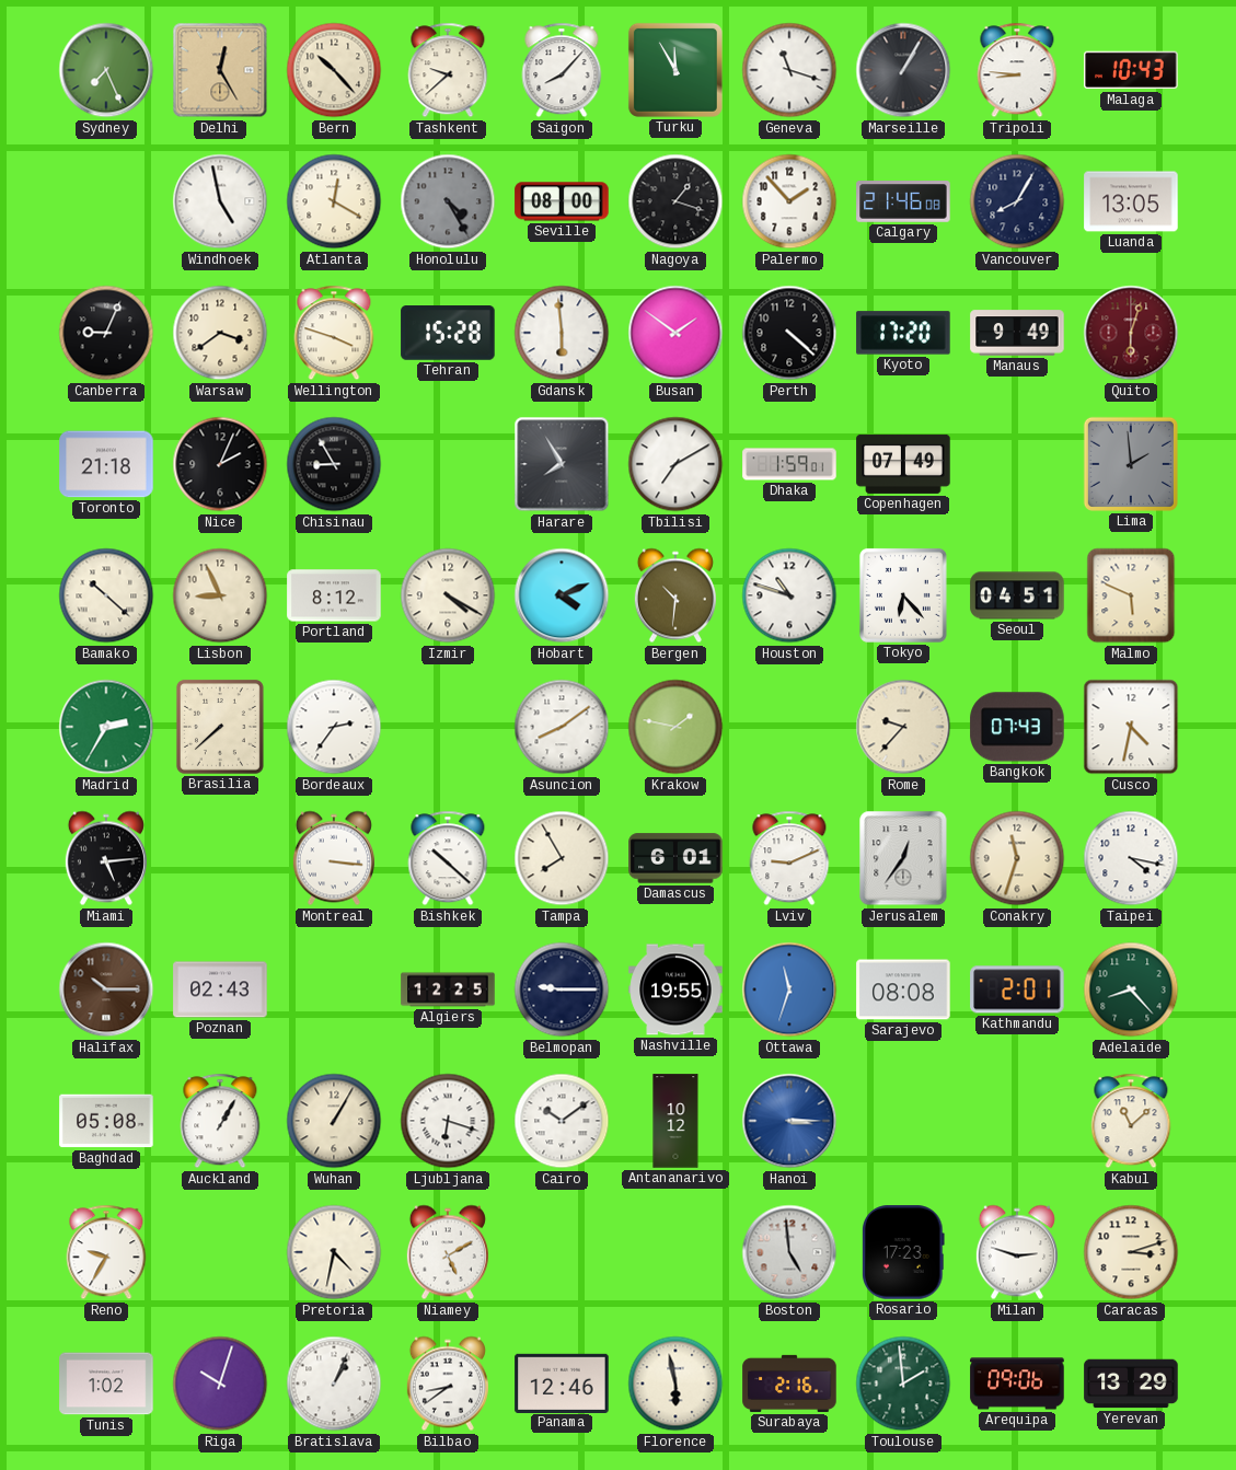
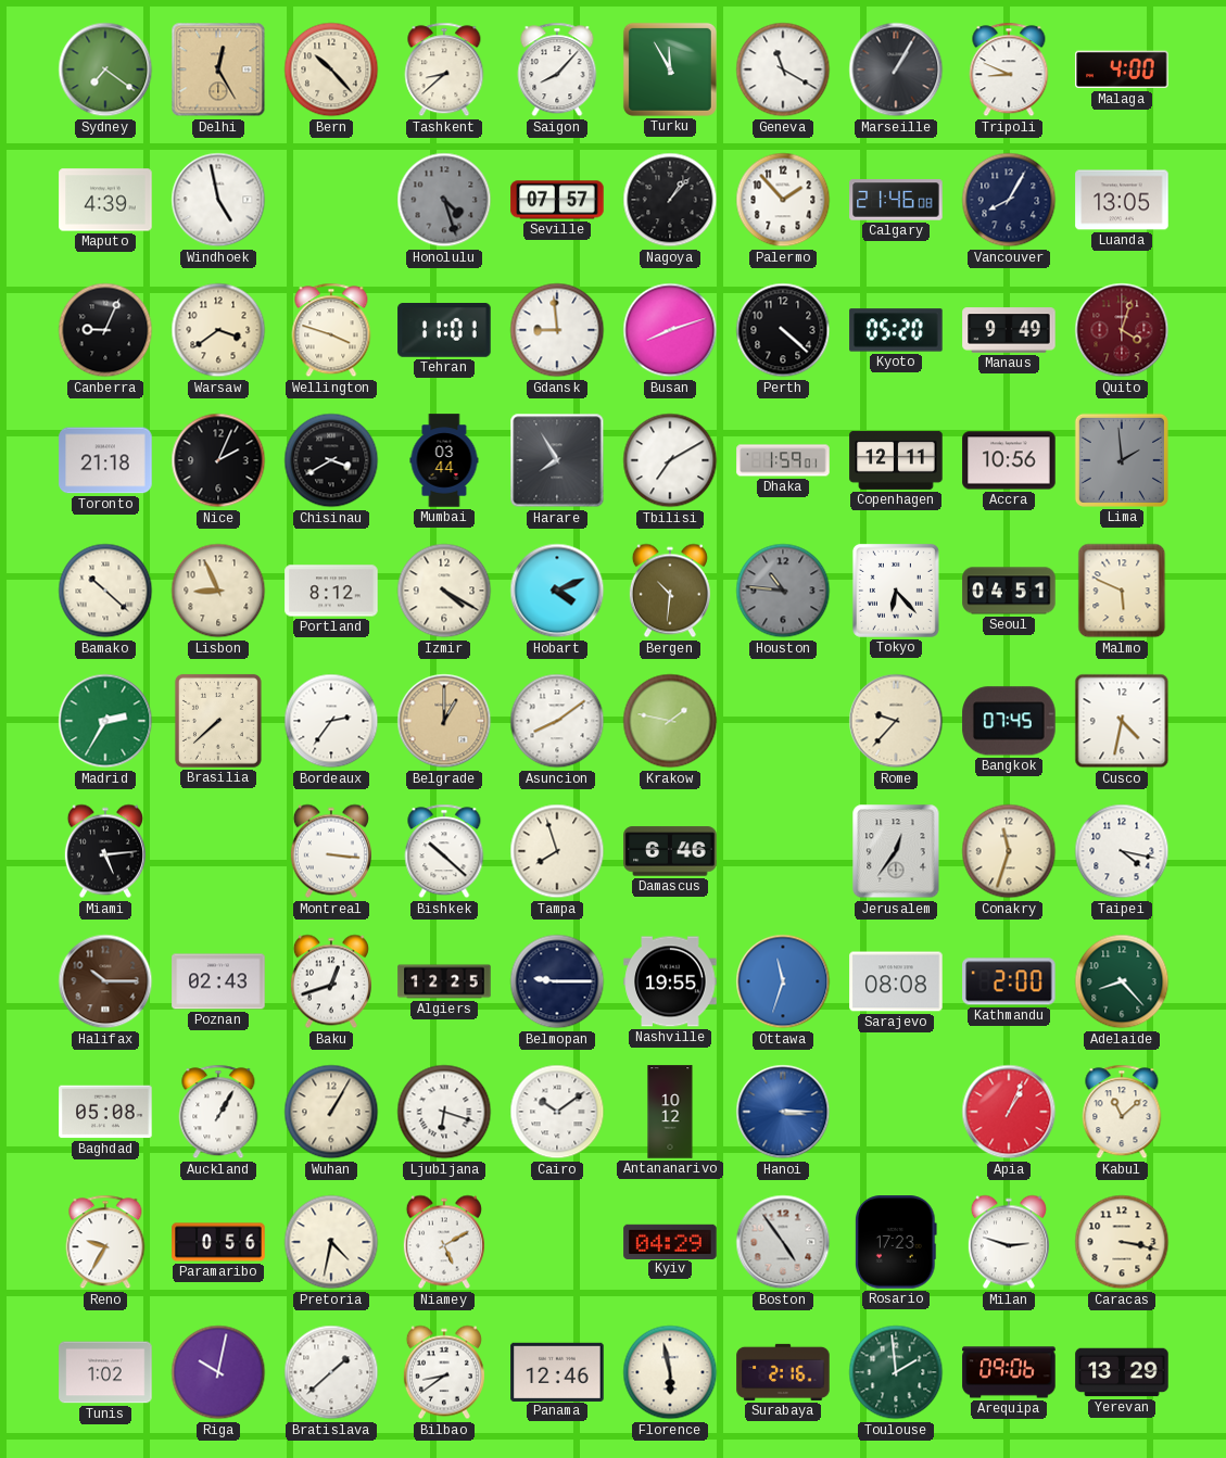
Sydney: 7:26 -> 7:21
Tashkent: 9:38 -> 8:38
Geneva: 11:18 -> 11:20
Tripoli: 8:46 -> 8:49
Malaga: 10:43 -> 4:00
Maputo: none -> 4:39
Atlanta: 12:20 -> none
Honolulu: 4:25 -> 4:27
Seville: 08:00 -> 07:57
Nagoya: 1:18 -> 1:07
Tehran: 15:28 -> 11:01
Gdansk: 5:59 -> 8:59
Busan: 1:51 -> 8:12
Kyoto: 17:20 -> 05:20
Quito: 6:03 -> 4:03
Chisinau: 8:55 -> 3:40
Mumbai: none -> 03:44
Copenhagen: 07:49 -> 12:11
Accra: none -> 10:56
Houston: 10:48 -> 10:46
Houston dial: white -> grey
Belgrade: none -> 1:00
Bangkok: 07:43 -> 07:45
Tampa: 7:55 -> 7:57
Damascus: 6:01 -> 6:46
Lviv: 9:11 -> none
Baku: none -> 12:42
Kathmandu: 2:01 -> 2:00
Apia: none -> 1:04
Paramaribo: none -> 0:56
Kyiv: none -> 04:29
Boston: 4:59 -> 4:54
Caracas: 3:12 -> 3:17
Riga: 10:03 -> 10:02
Bratislava: 1:04 -> 1:38
